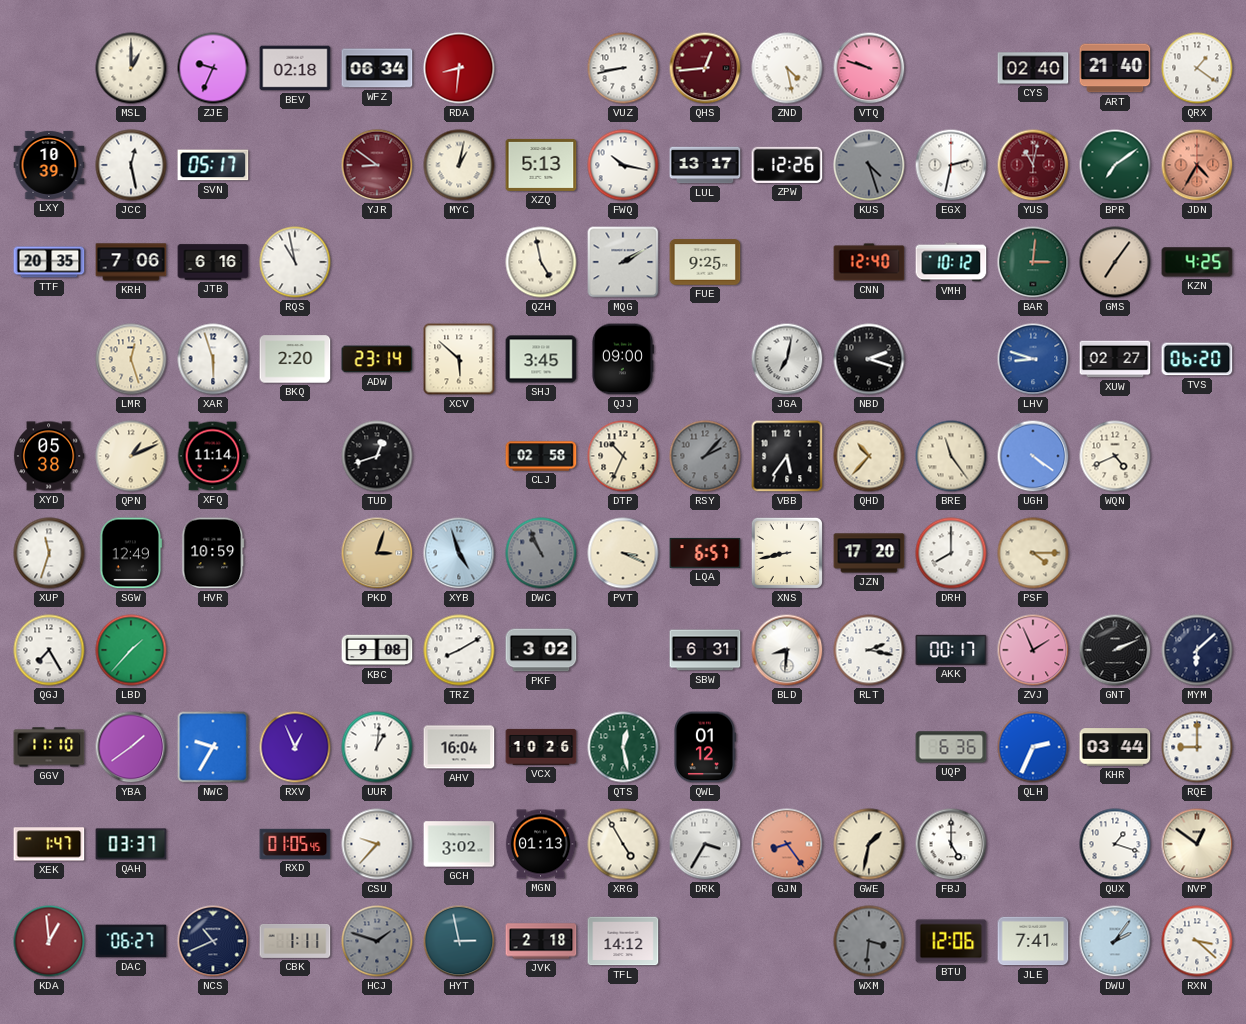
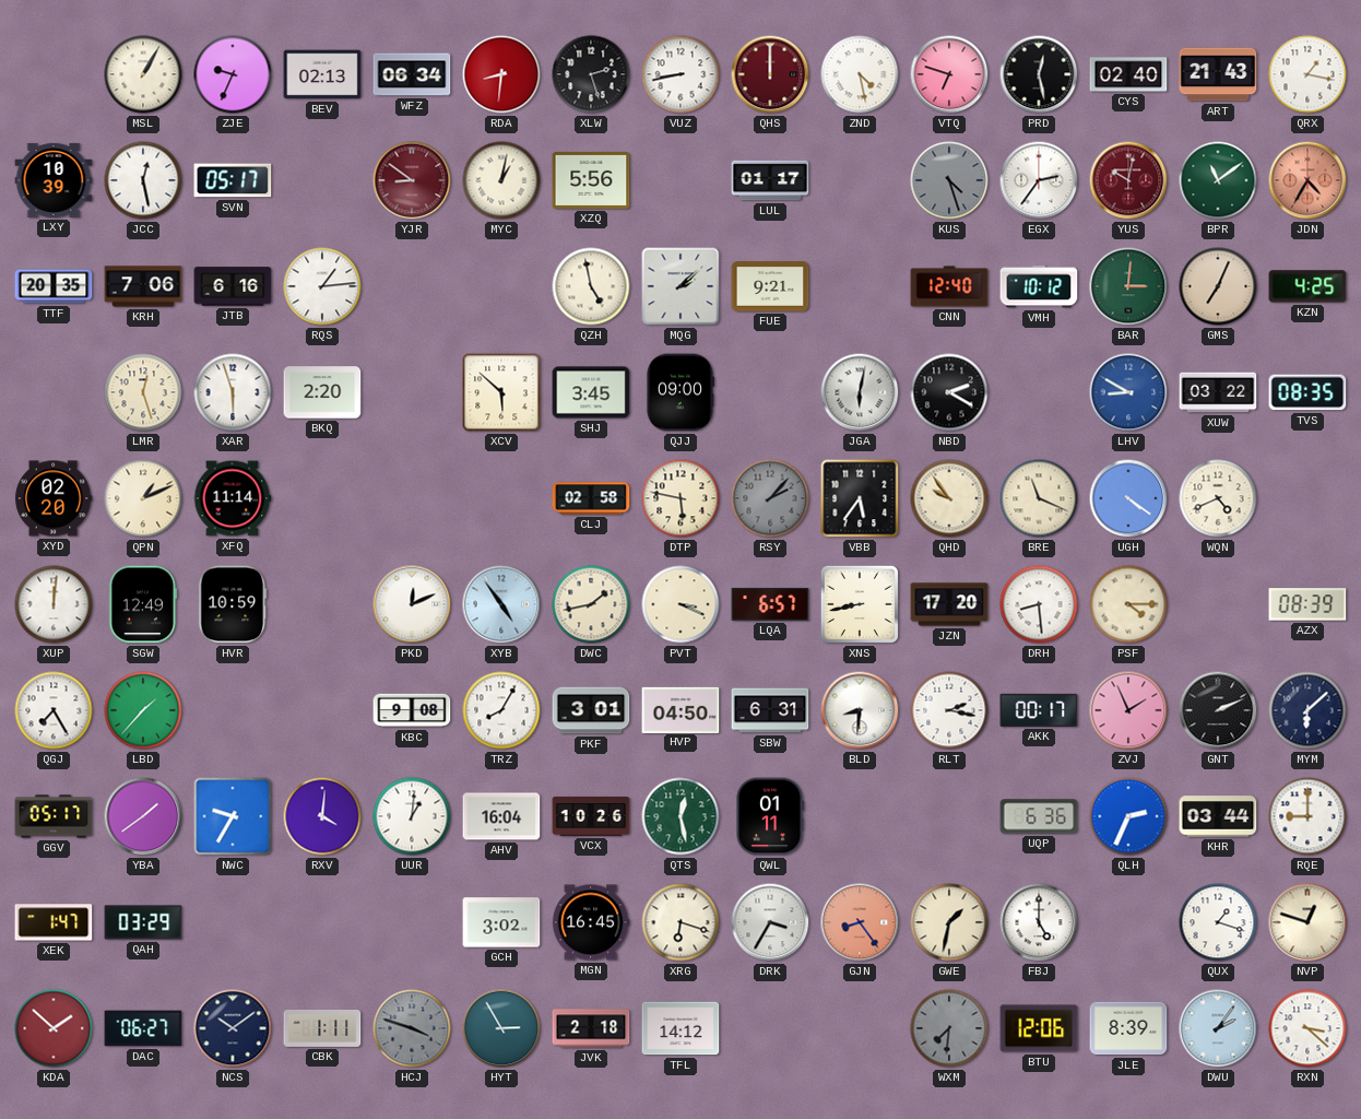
MSL: 1:00 -> 1:05
BEV: 02:18 -> 02:13
XLW: none -> 2:27
QHS: 12:44 -> 12:00
VTQ: 9:48 -> 6:48
PRD: none -> 12:28
ART: 21:40 -> 21:43
QRX: 1:21 -> 1:17
XZQ: 5:13 -> 5:56
FWQ: 10:17 -> none
LUL: 13:17 -> 01:17
ZPW: 12:26 -> none
EGX: 2:32 -> 2:36
YUS: 11:02 -> 10:02
BPR: 7:09 -> 11:09
RQS: 10:58 -> 1:14
MQG: 2:10 -> 2:08
FUE: 9:25 -> 9:21
GMS: 7:06 -> 7:04
ADW: 23:14 -> none
JGA: 7:02 -> 6:02
NBD: 2:18 -> 2:20
LHV: 8:48 -> 8:50
XUW: 02:27 -> 03:22
TVS: 06:20 -> 08:35
XYD: 05:38 -> 02:20
TUD: 12:42 -> none
DTP: 10:34 -> 5:47
QHD: 10:37 -> 9:54
BRE: 11:24 -> 11:19
XUP: 11:33 -> 12:01
PKD: 3:03 -> 12:11
PKD dial: champagne -> white
XYB: 4:57 -> 4:54
DWC: 10:56 -> 1:43
DWC dial: grey -> cream
DRH: 8:00 -> 8:29
AZX: none -> 08:39
TRZ: 8:10 -> 8:05
PKF: 3:02 -> 3:01
HVP: none -> 04:50
GGV: 11:10 -> 05:17
RXV: 12:56 -> 4:01
QWL: 01:12 -> 01:11
QAH: 03:37 -> 03:29
RXD: 01:05 -> none
CSU: 9:37 -> none
MGN: 01:13 -> 16:45
XRG: 4:55 -> 6:18
NVP: 12:51 -> 12:48
KDA: 12:59 -> 1:52
NCS: 10:41 -> 10:09
HCJ: 1:48 -> 3:48
HYT: 2:58 -> 2:55
WXM: 3:31 -> 7:31
JLE: 7:41 -> 8:39
